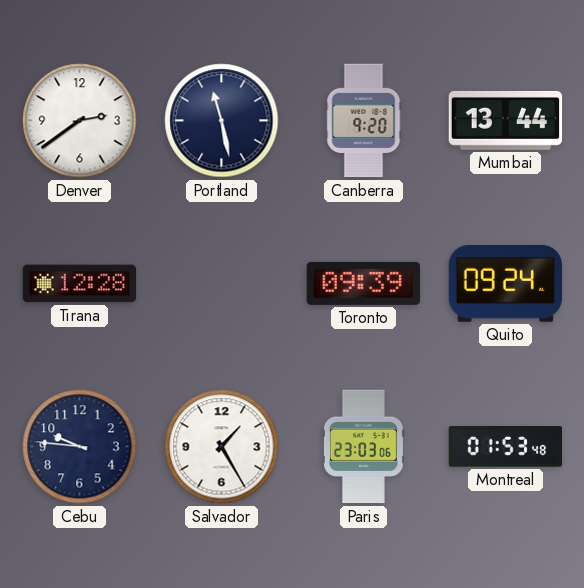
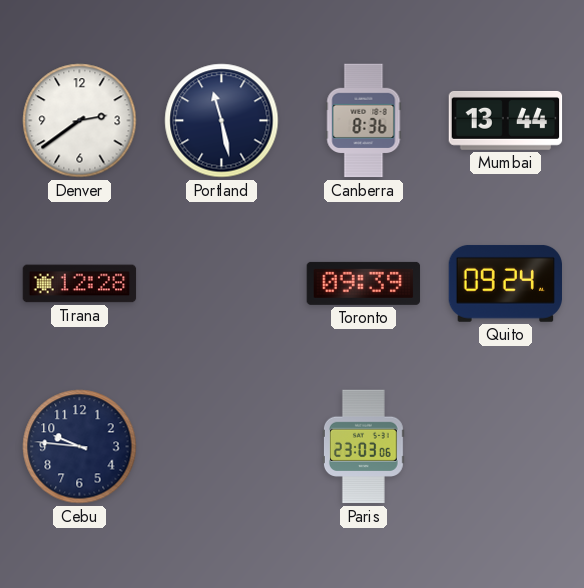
Canberra: 9:20 -> 8:36
Salvador: 1:25 -> none
Montreal: 01:53 -> none
